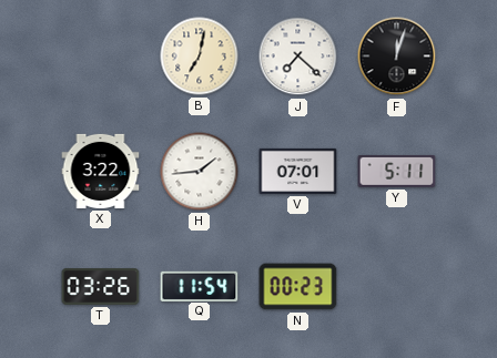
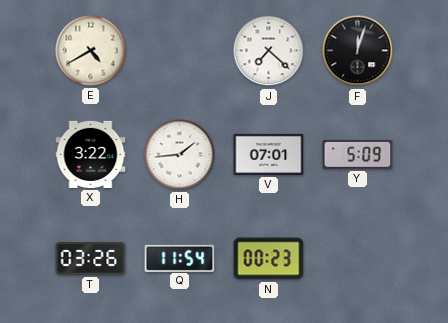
E: none -> 4:40
B: 7:02 -> none
Y: 5:11 -> 5:09
